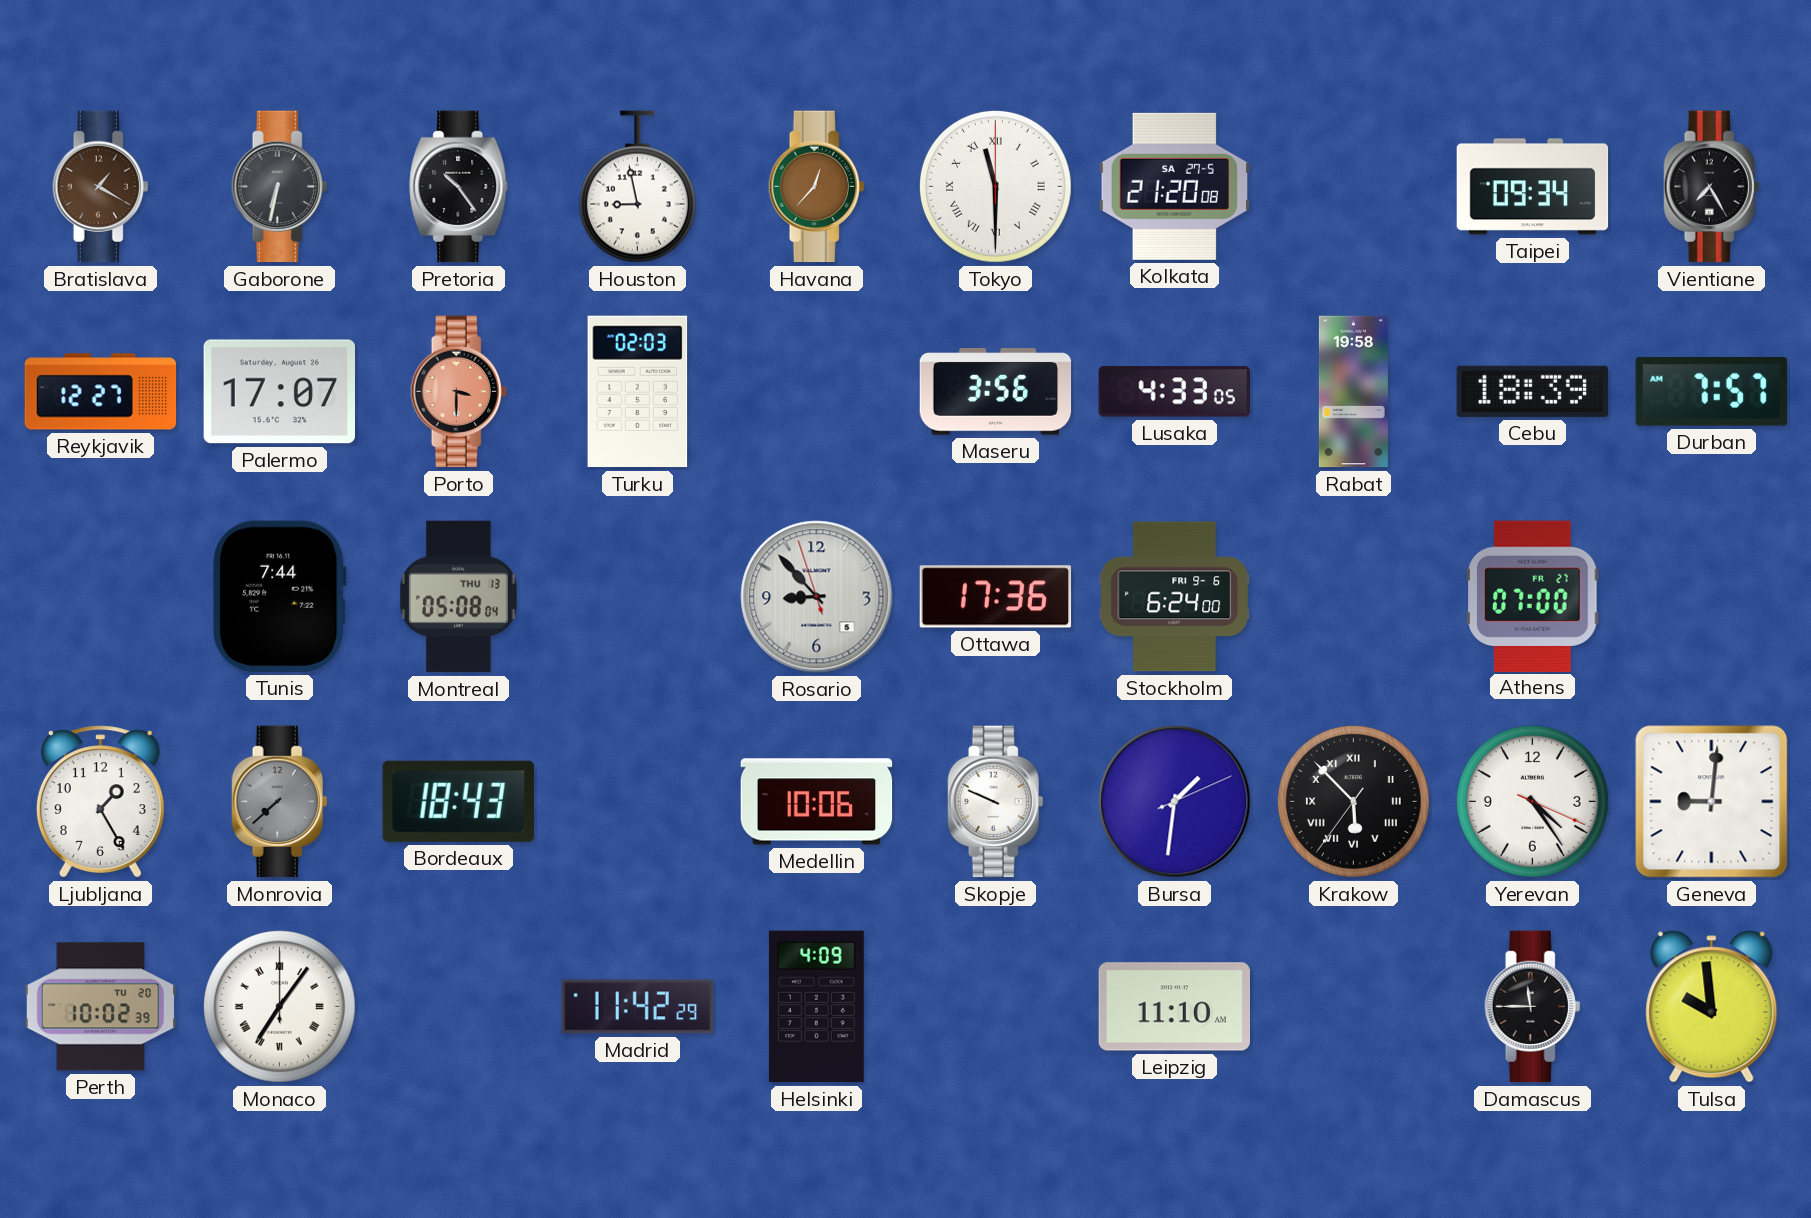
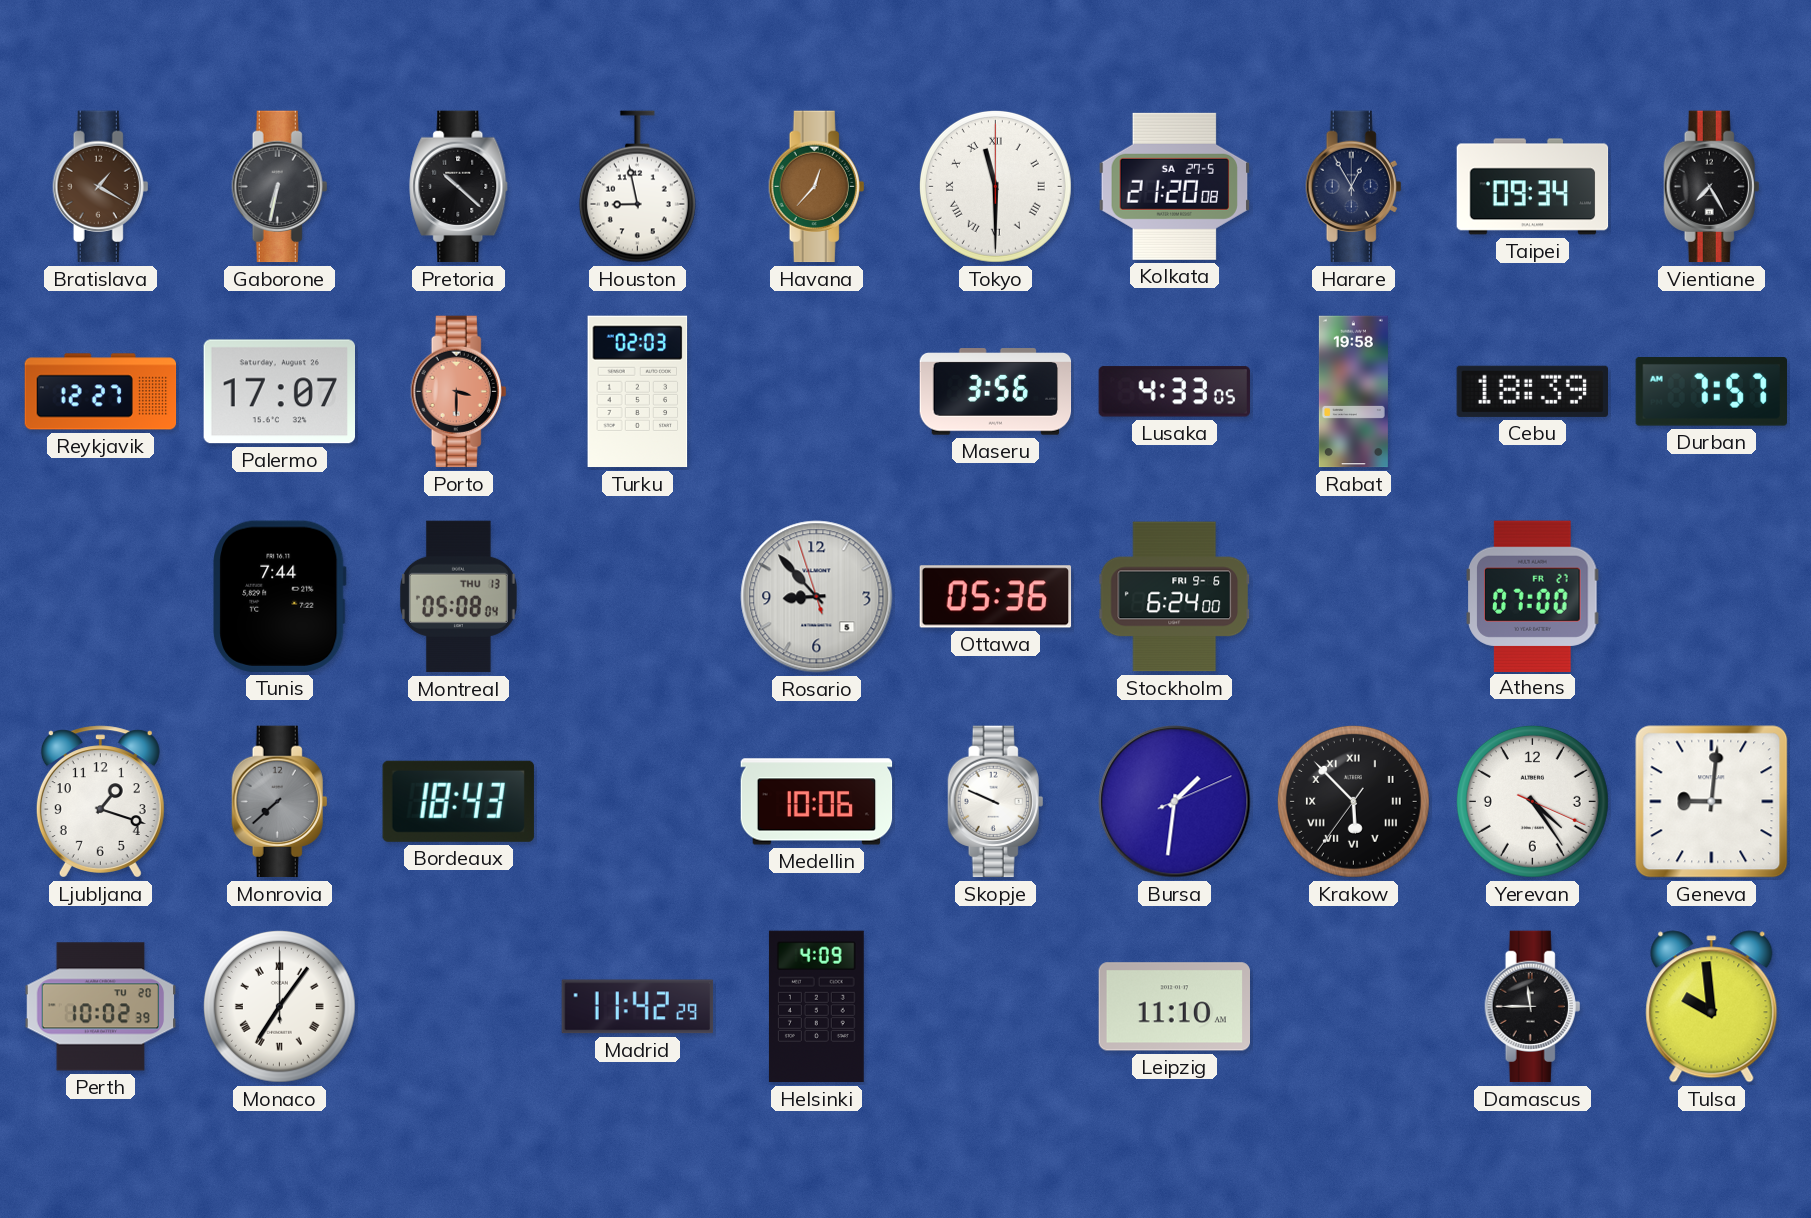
Pretoria: 10:24 -> 10:22
Harare: none -> 12:55
Ottawa: 17:36 -> 05:36
Ljubljana: 1:25 -> 1:18
